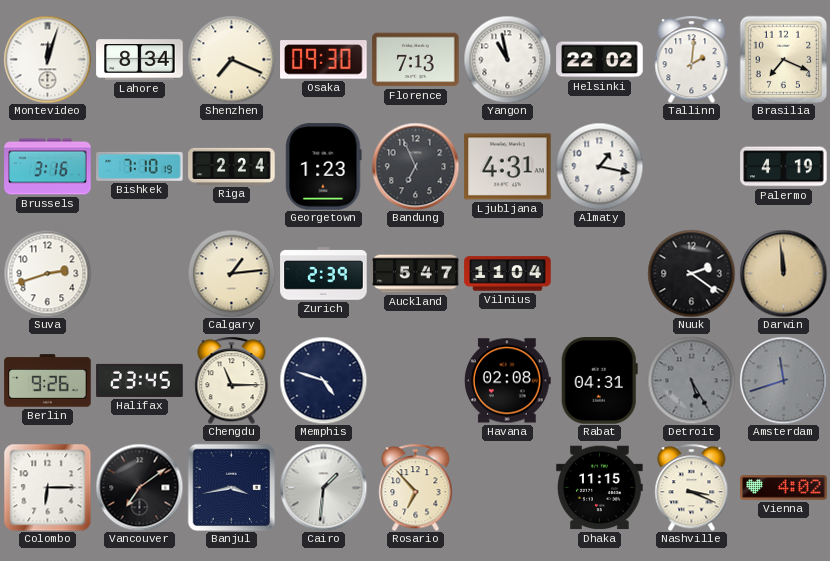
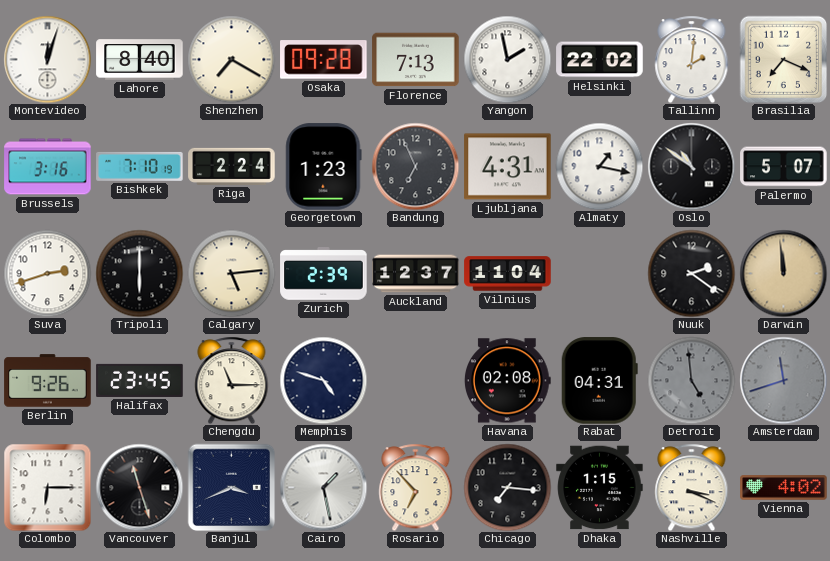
Lahore: 8:34 -> 8:40
Shenzhen: 7:19 -> 7:20
Osaka: 09:30 -> 09:28
Yangon: 10:58 -> 1:58
Oslo: none -> 10:51
Palermo: 4:19 -> 5:07
Tripoli: none -> 6:00
Calgary: 1:14 -> 5:14
Auckland: 5:47 -> 12:37
Detroit: 5:25 -> 4:59
Vancouver: 7:09 -> 11:27
Banjul: 3:43 -> 3:41
Cairo: 1:31 -> 1:28
Chicago: none -> 7:16
Dhaka: 11:15 -> 1:15
